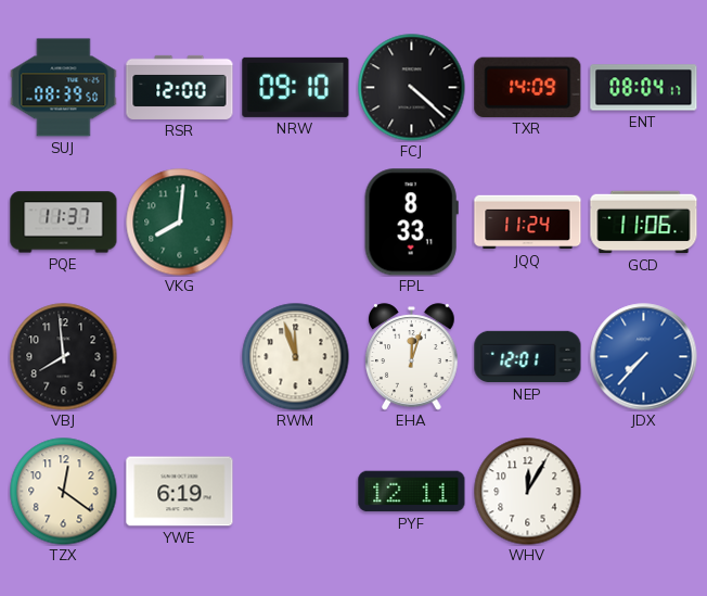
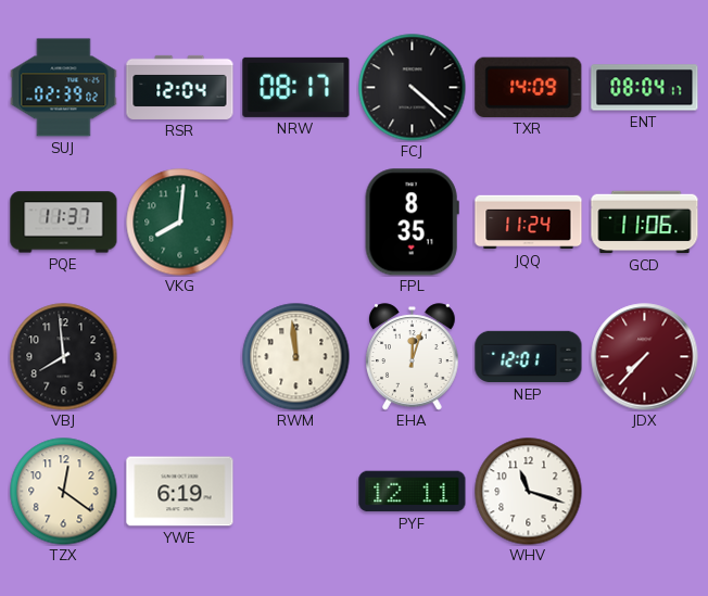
SUJ: 08:39 -> 02:39
RSR: 12:00 -> 12:04
NRW: 09:10 -> 08:17
FPL: 8:33 -> 8:35
RWM: 11:57 -> 11:59
JDX dial: blue -> burgundy
WHV: 12:05 -> 11:18
